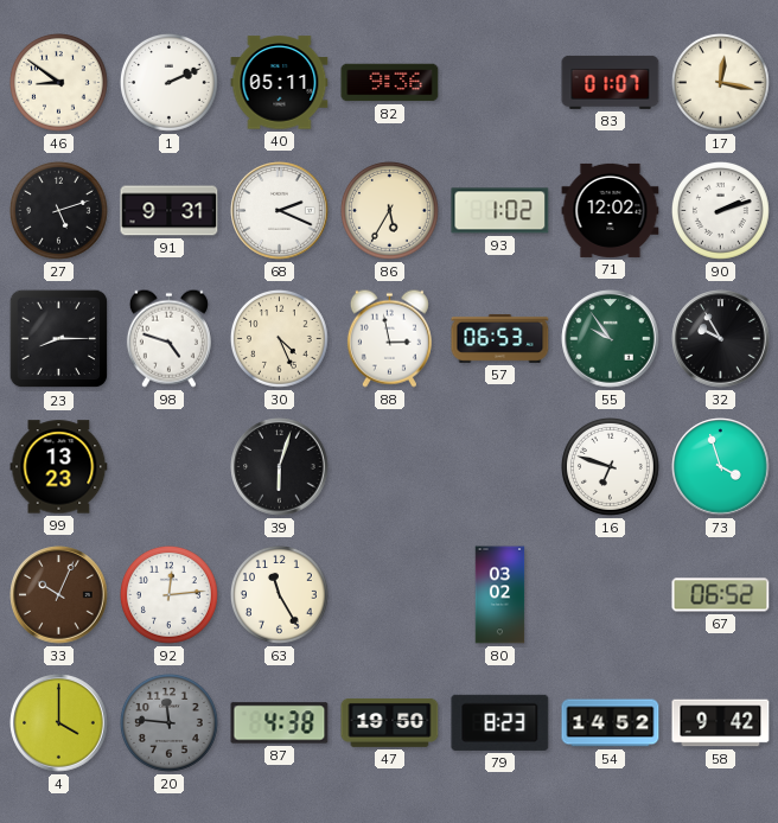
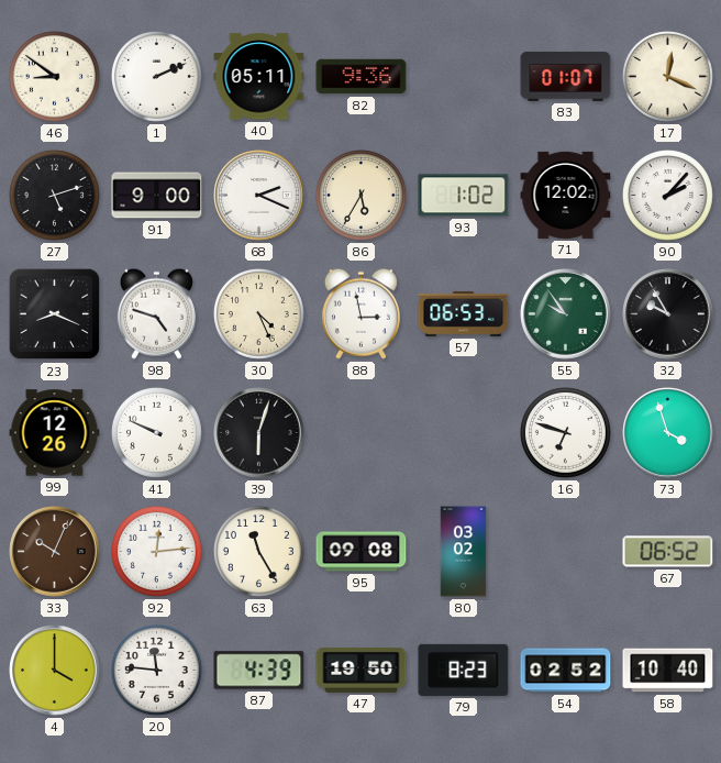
17: 12:17 -> 12:19
91: 9:31 -> 9:00
90: 2:12 -> 2:07
23: 8:15 -> 8:19
99: 13:23 -> 12:26
41: none -> 9:49
95: none -> 09:08
20 dial: grey -> white
87: 4:38 -> 4:39
54: 14:52 -> 02:52
58: 9:42 -> 10:40
